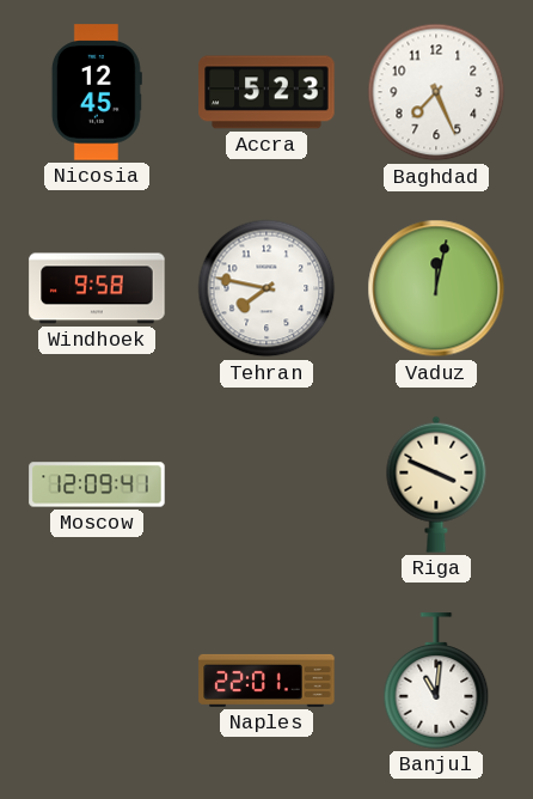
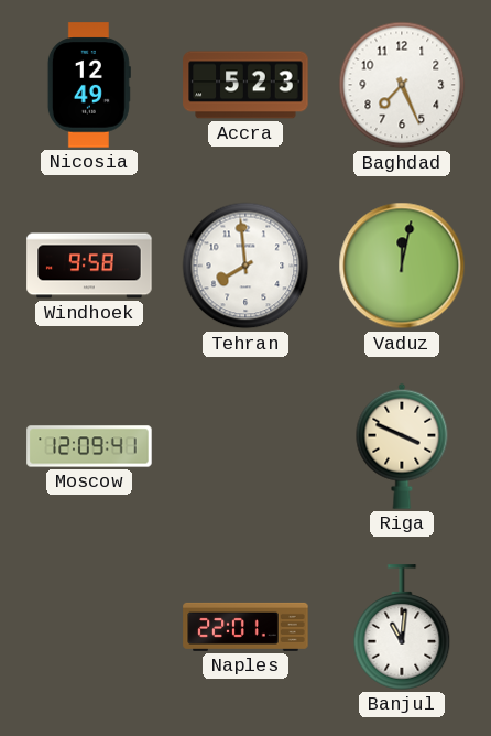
Nicosia: 12:45 -> 12:49
Tehran: 7:47 -> 7:59
